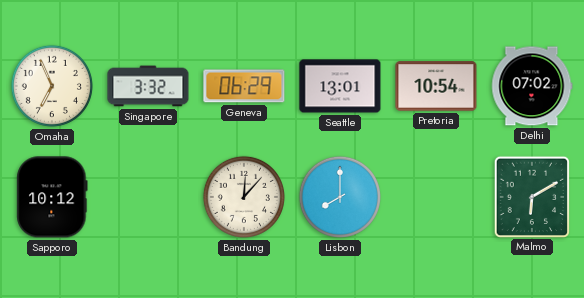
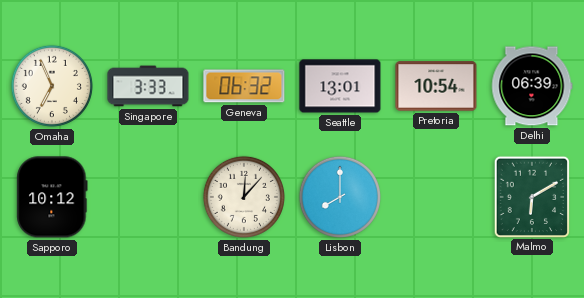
Singapore: 3:32 -> 3:33
Geneva: 06:29 -> 06:32
Delhi: 07:02 -> 06:39
